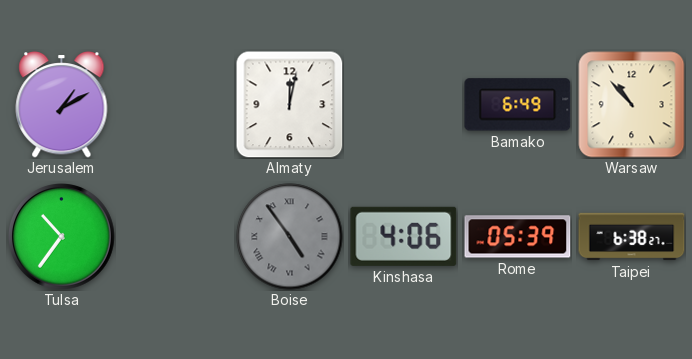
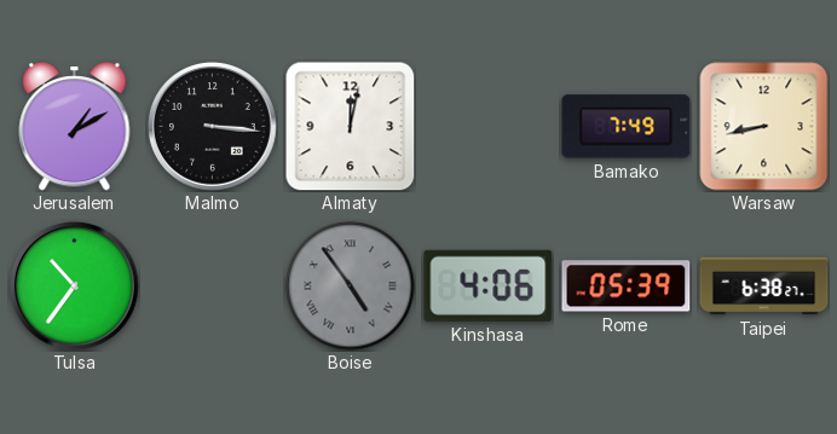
Malmo: none -> 3:16
Bamako: 6:49 -> 7:49
Warsaw: 10:53 -> 8:43
